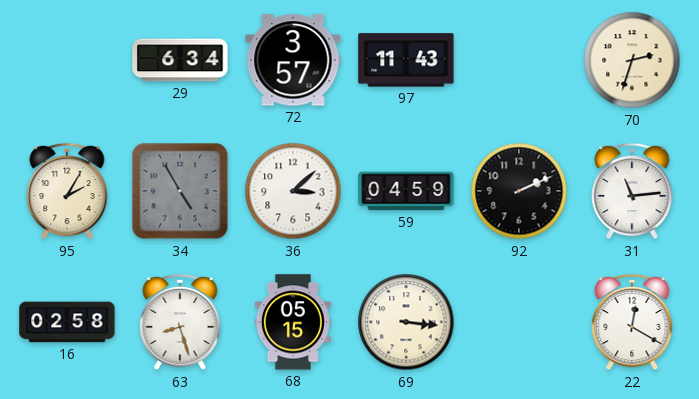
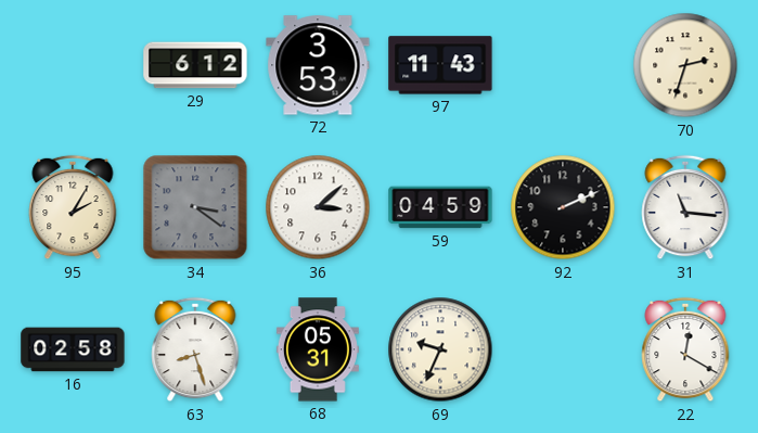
29: 6:34 -> 6:12
72: 3:57 -> 3:53
34: 4:55 -> 3:21
31: 11:14 -> 11:16
68: 05:15 -> 05:31
69: 3:16 -> 9:34
